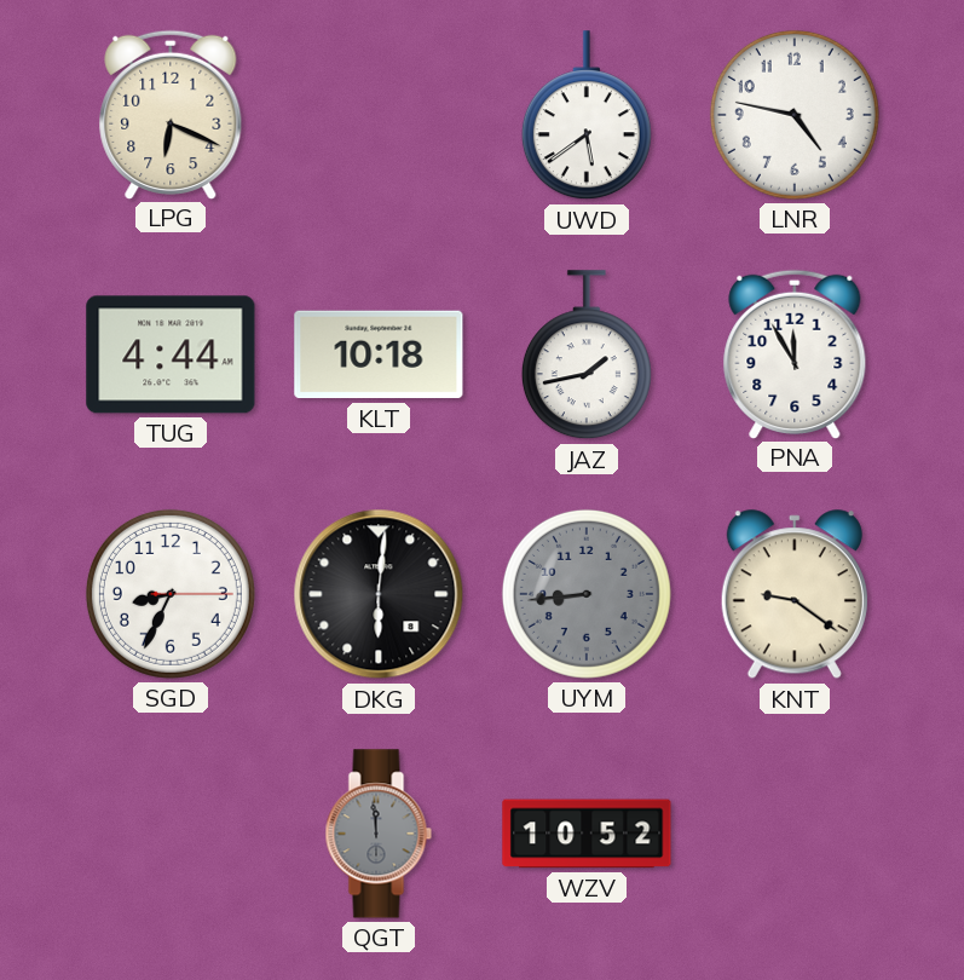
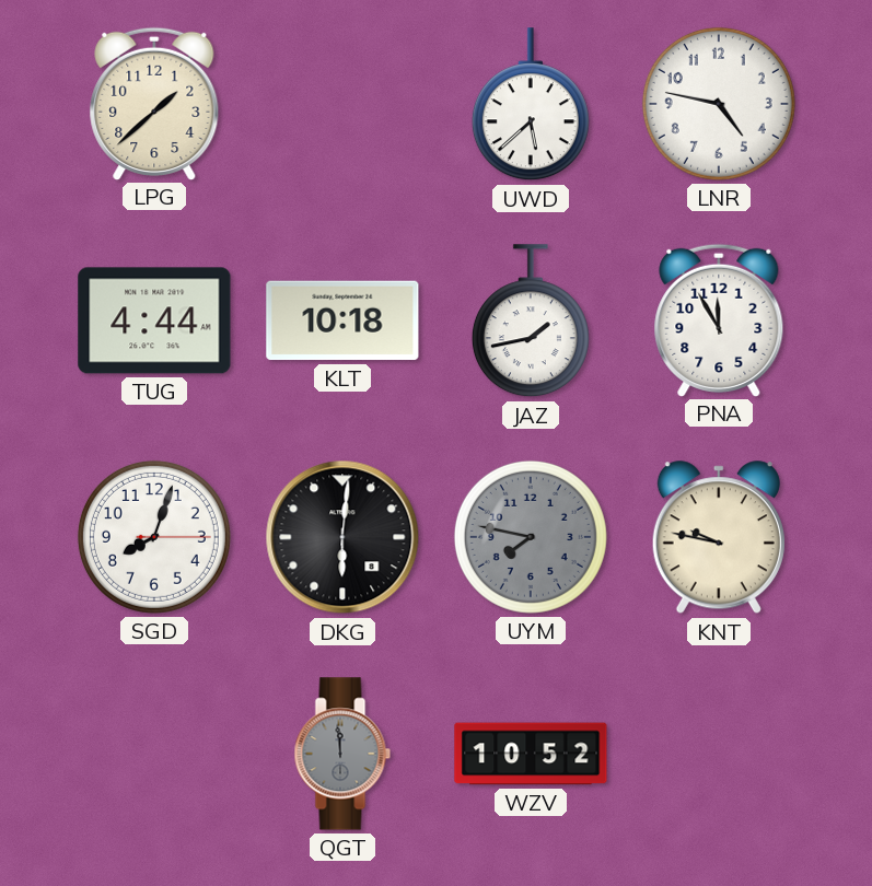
LPG: 6:19 -> 1:38
UWD: 5:39 -> 5:38
SGD: 8:34 -> 8:03
UYM: 8:44 -> 7:47
KNT: 9:21 -> 9:47
